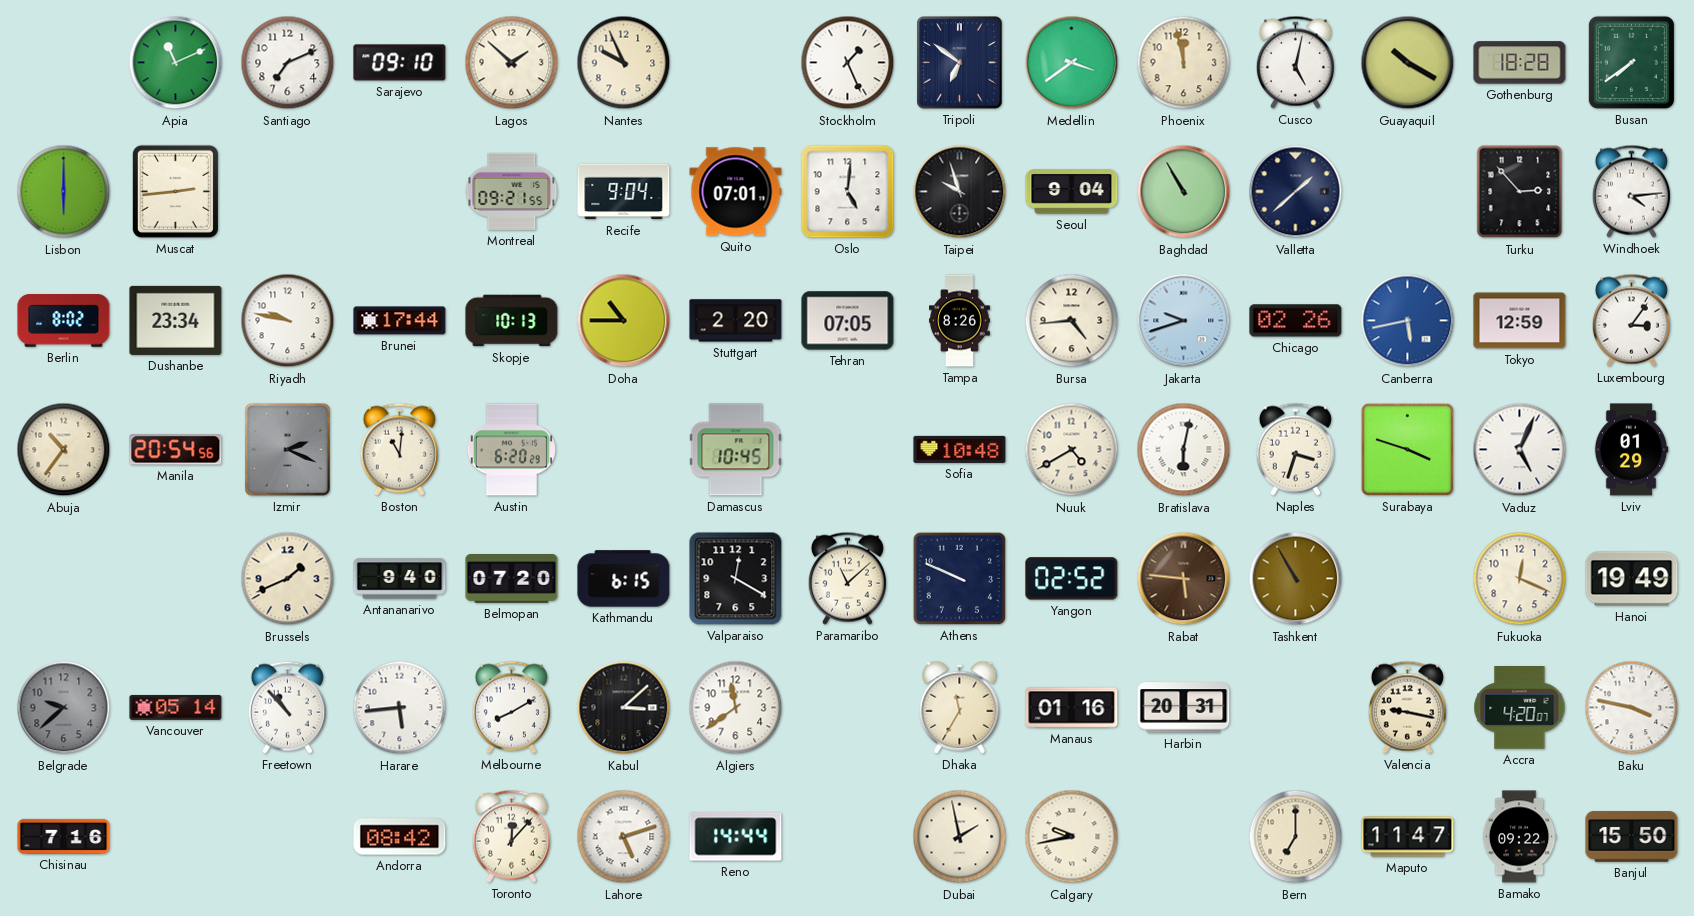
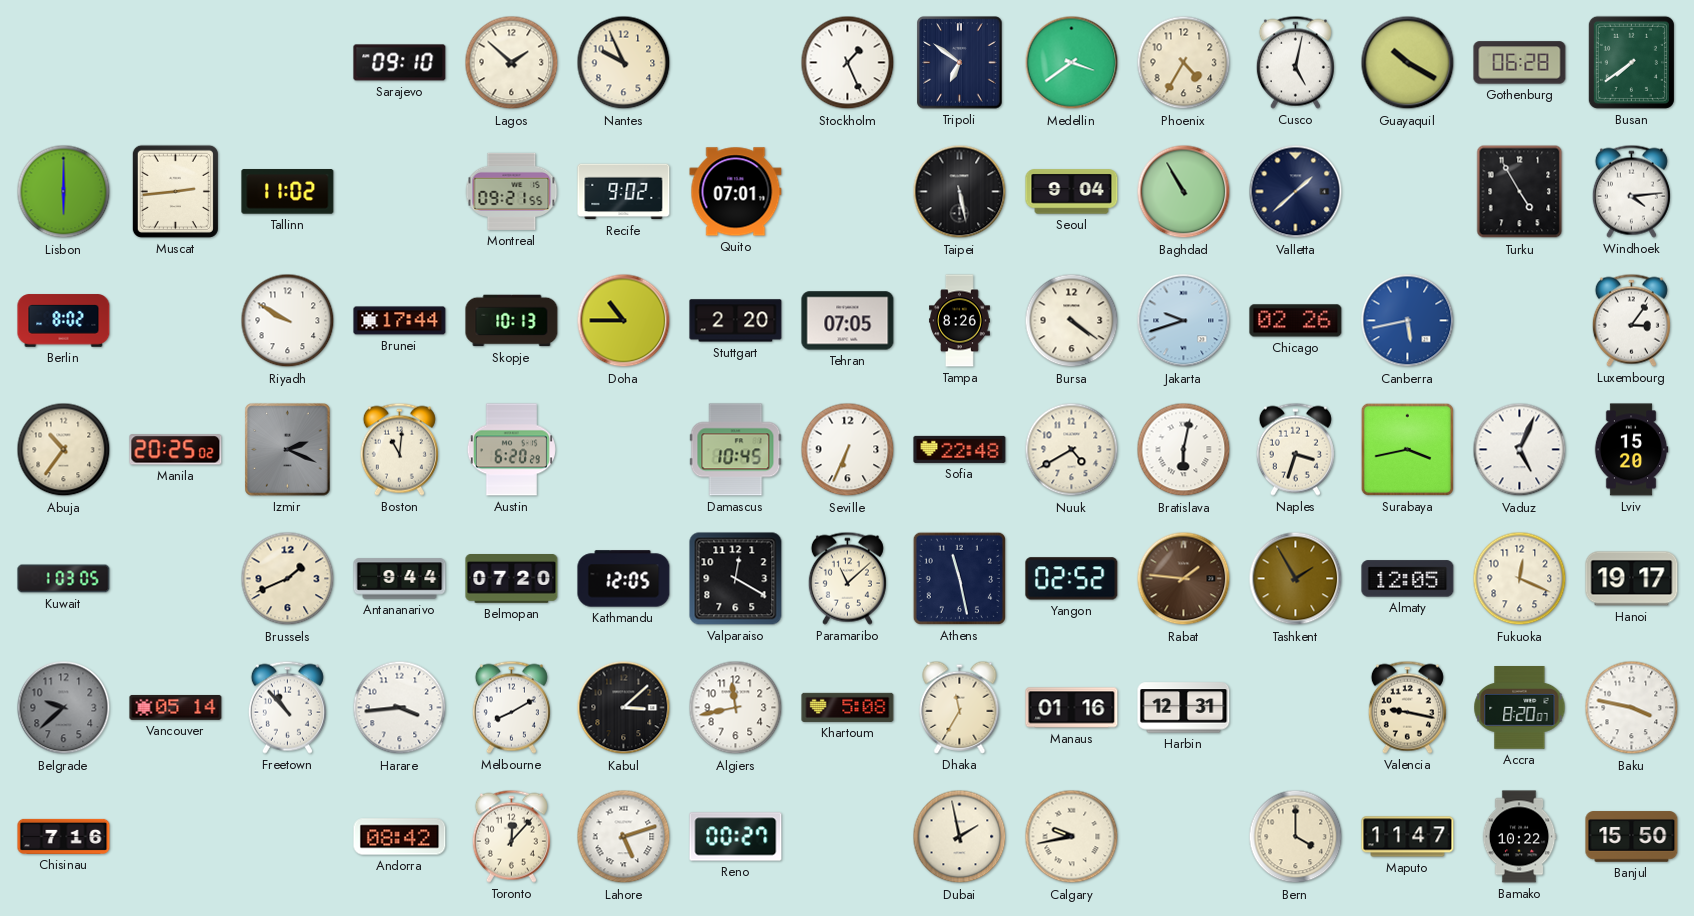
Apia: 11:11 -> none
Santiago: 7:11 -> none
Phoenix: 11:58 -> 4:35
Gothenburg: 18:28 -> 06:28
Tallinn: none -> 11:02
Recife: 9:04 -> 9:02
Oslo: 5:01 -> none
Taipei: 9:57 -> 5:28
Turku: 2:53 -> 4:55
Dushanbe: 23:34 -> none
Riyadh: 9:47 -> 9:50
Bursa: 4:44 -> 4:21
Tokyo: 12:59 -> none
Manila: 20:54 -> 20:25
Seville: none -> 6:34
Sofia: 10:48 -> 22:48
Surabaya: 3:48 -> 3:43
Lviv: 01:29 -> 15:20
Kuwait: none -> 1:03
Antananarivo: 9:40 -> 9:44
Kathmandu: 6:15 -> 12:05
Athens: 9:49 -> 11:28
Rabat: 5:46 -> 1:46
Tashkent: 10:55 -> 1:55
Almaty: none -> 12:05
Hanoi: 19:49 -> 19:17
Harare: 5:44 -> 3:44
Algiers: 11:39 -> 11:43
Khartoum: none -> 5:08
Harbin: 20:31 -> 12:31
Accra: 4:20 -> 8:20
Reno: 14:44 -> 00:27
Bern: 7:00 -> 4:00
Bamako: 09:22 -> 10:22
